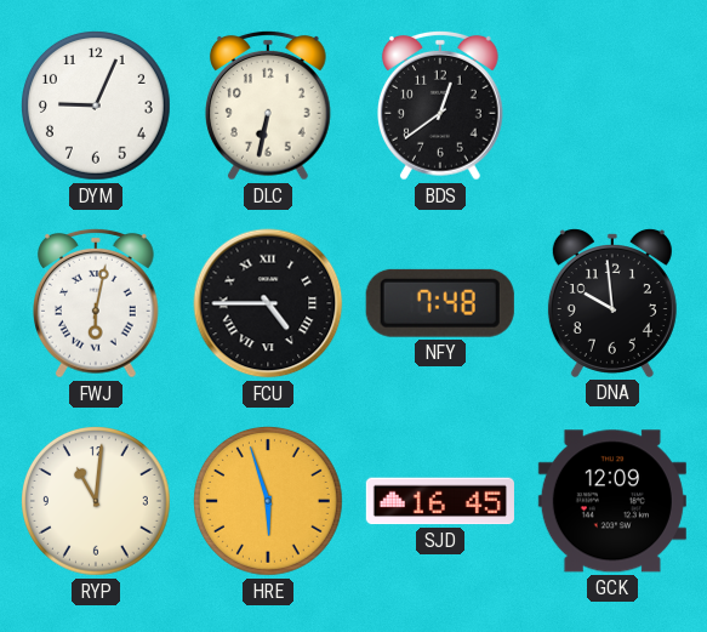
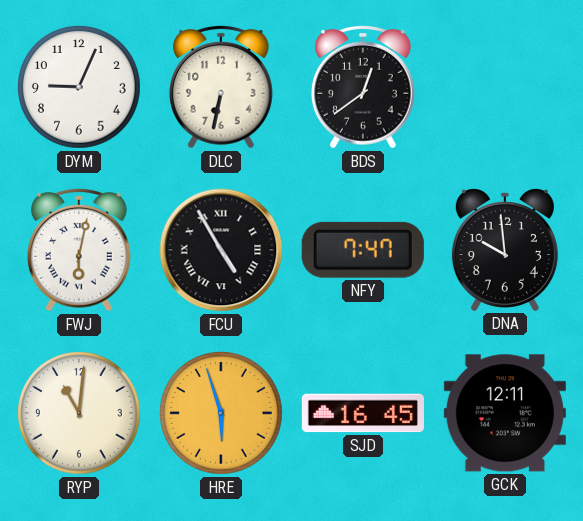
FCU: 4:45 -> 4:55
NFY: 7:48 -> 7:47
GCK: 12:09 -> 12:11
